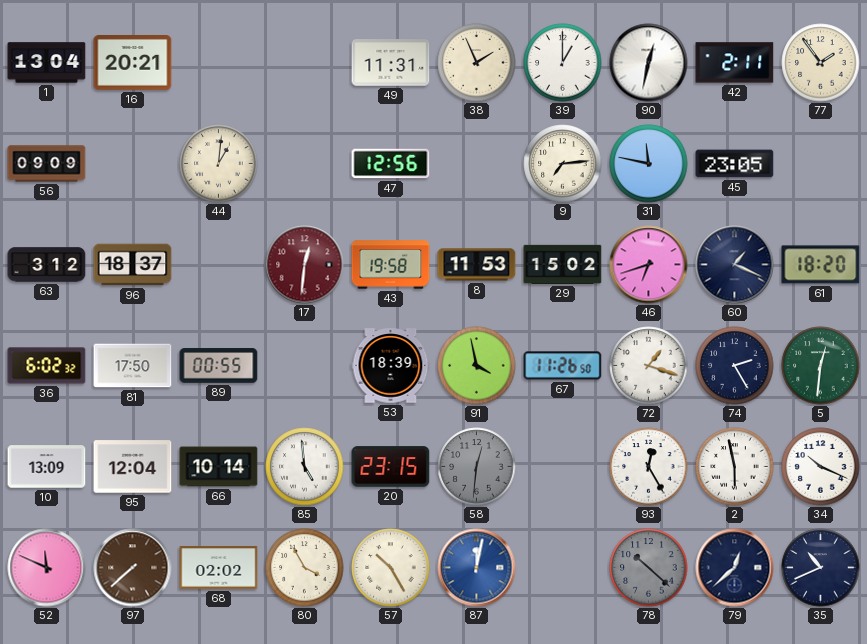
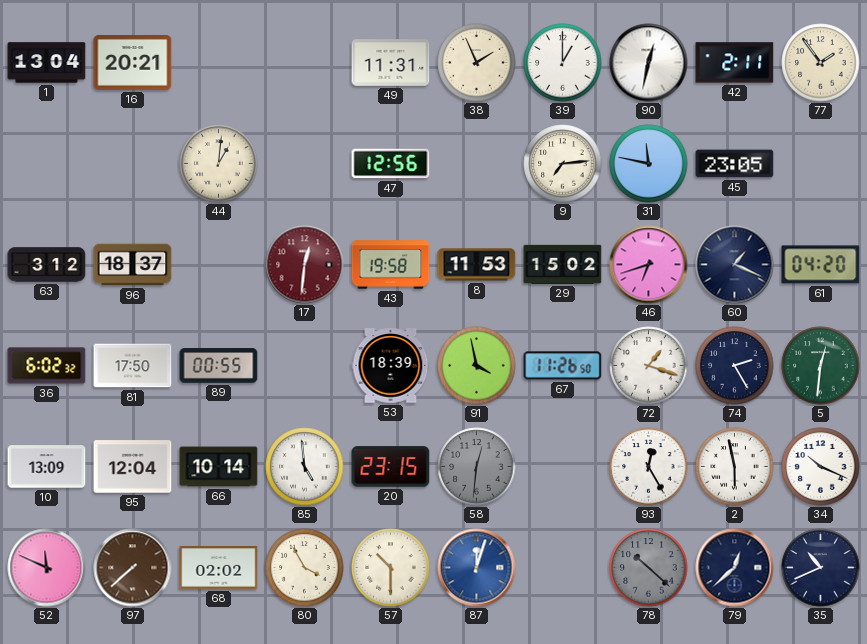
56: 09:09 -> none
61: 18:20 -> 04:20
57: 10:25 -> 10:30
87: 12:02 -> 12:03
